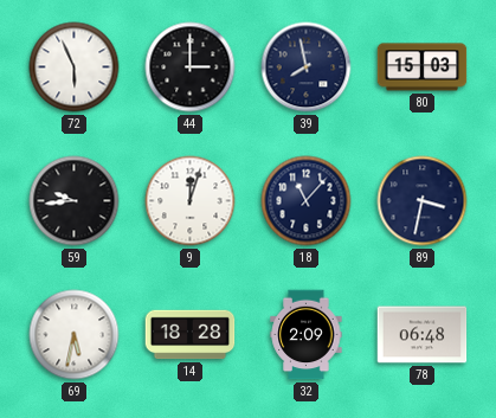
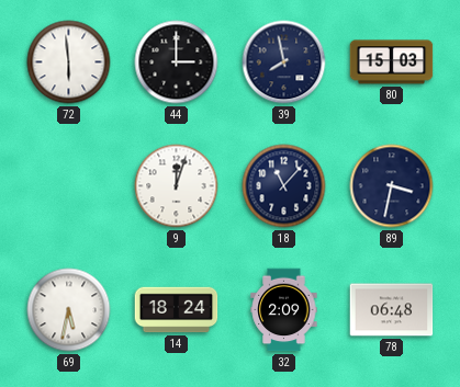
72: 5:56 -> 5:59
59: 9:44 -> none
14: 18:28 -> 18:24
